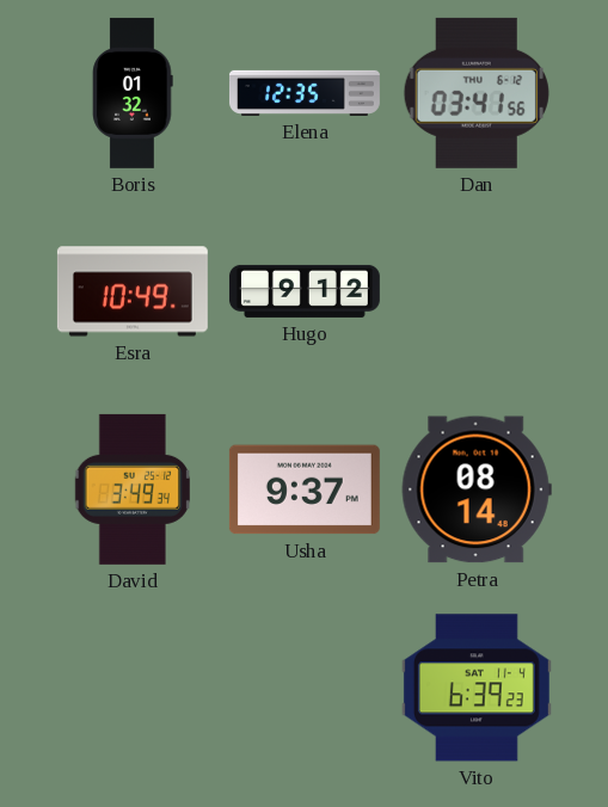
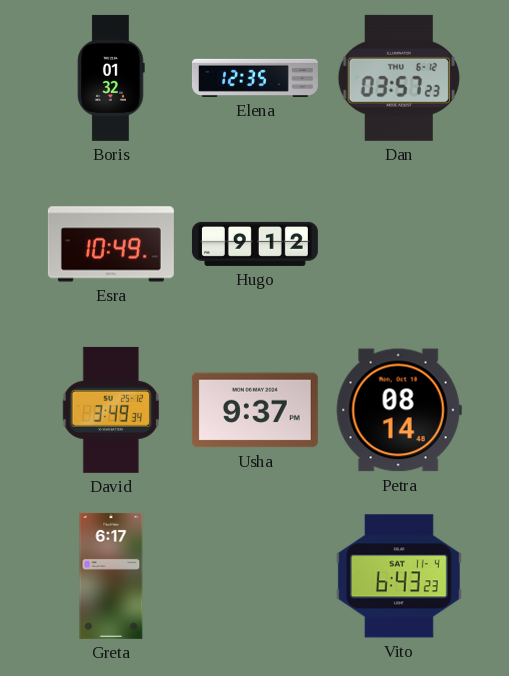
Dan: 03:41 -> 03:57
Greta: none -> 6:17
Vito: 6:39 -> 6:43
